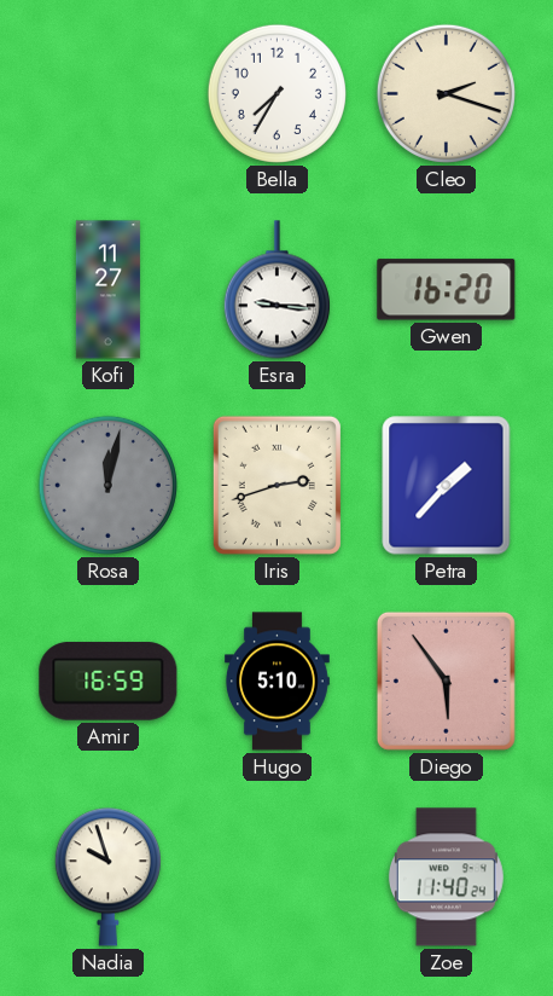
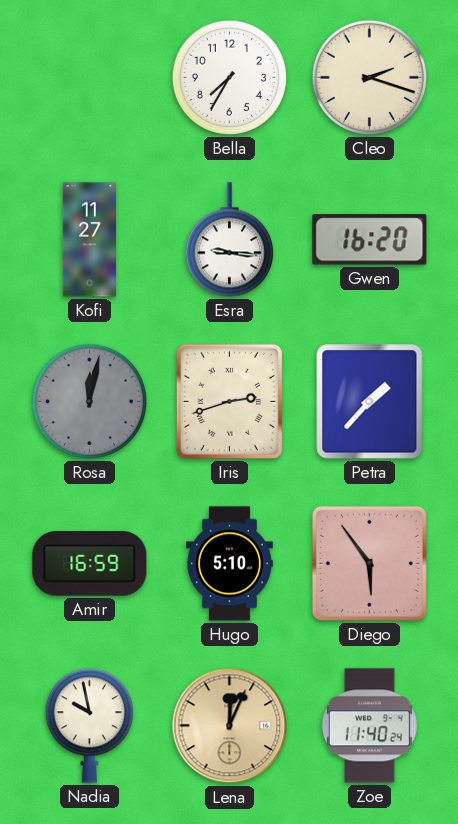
Nadia: 9:57 -> 9:58
Lena: none -> 12:04
